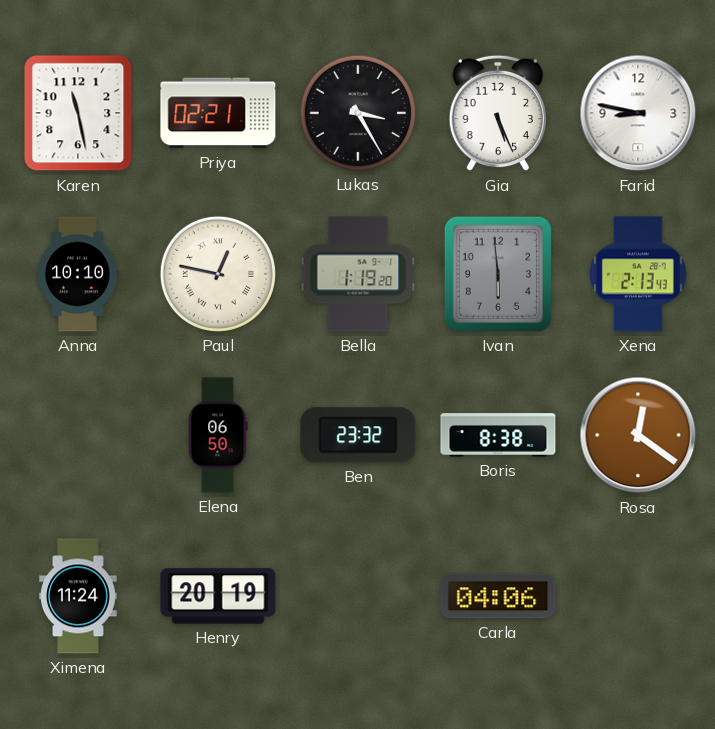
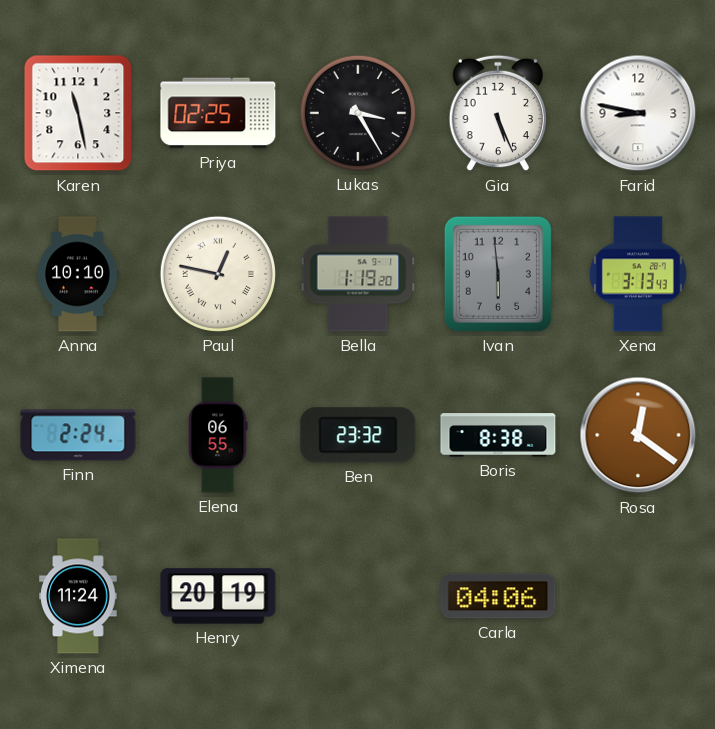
Priya: 02:21 -> 02:25
Xena: 2:13 -> 3:13
Finn: none -> 2:24
Elena: 06:50 -> 06:55
